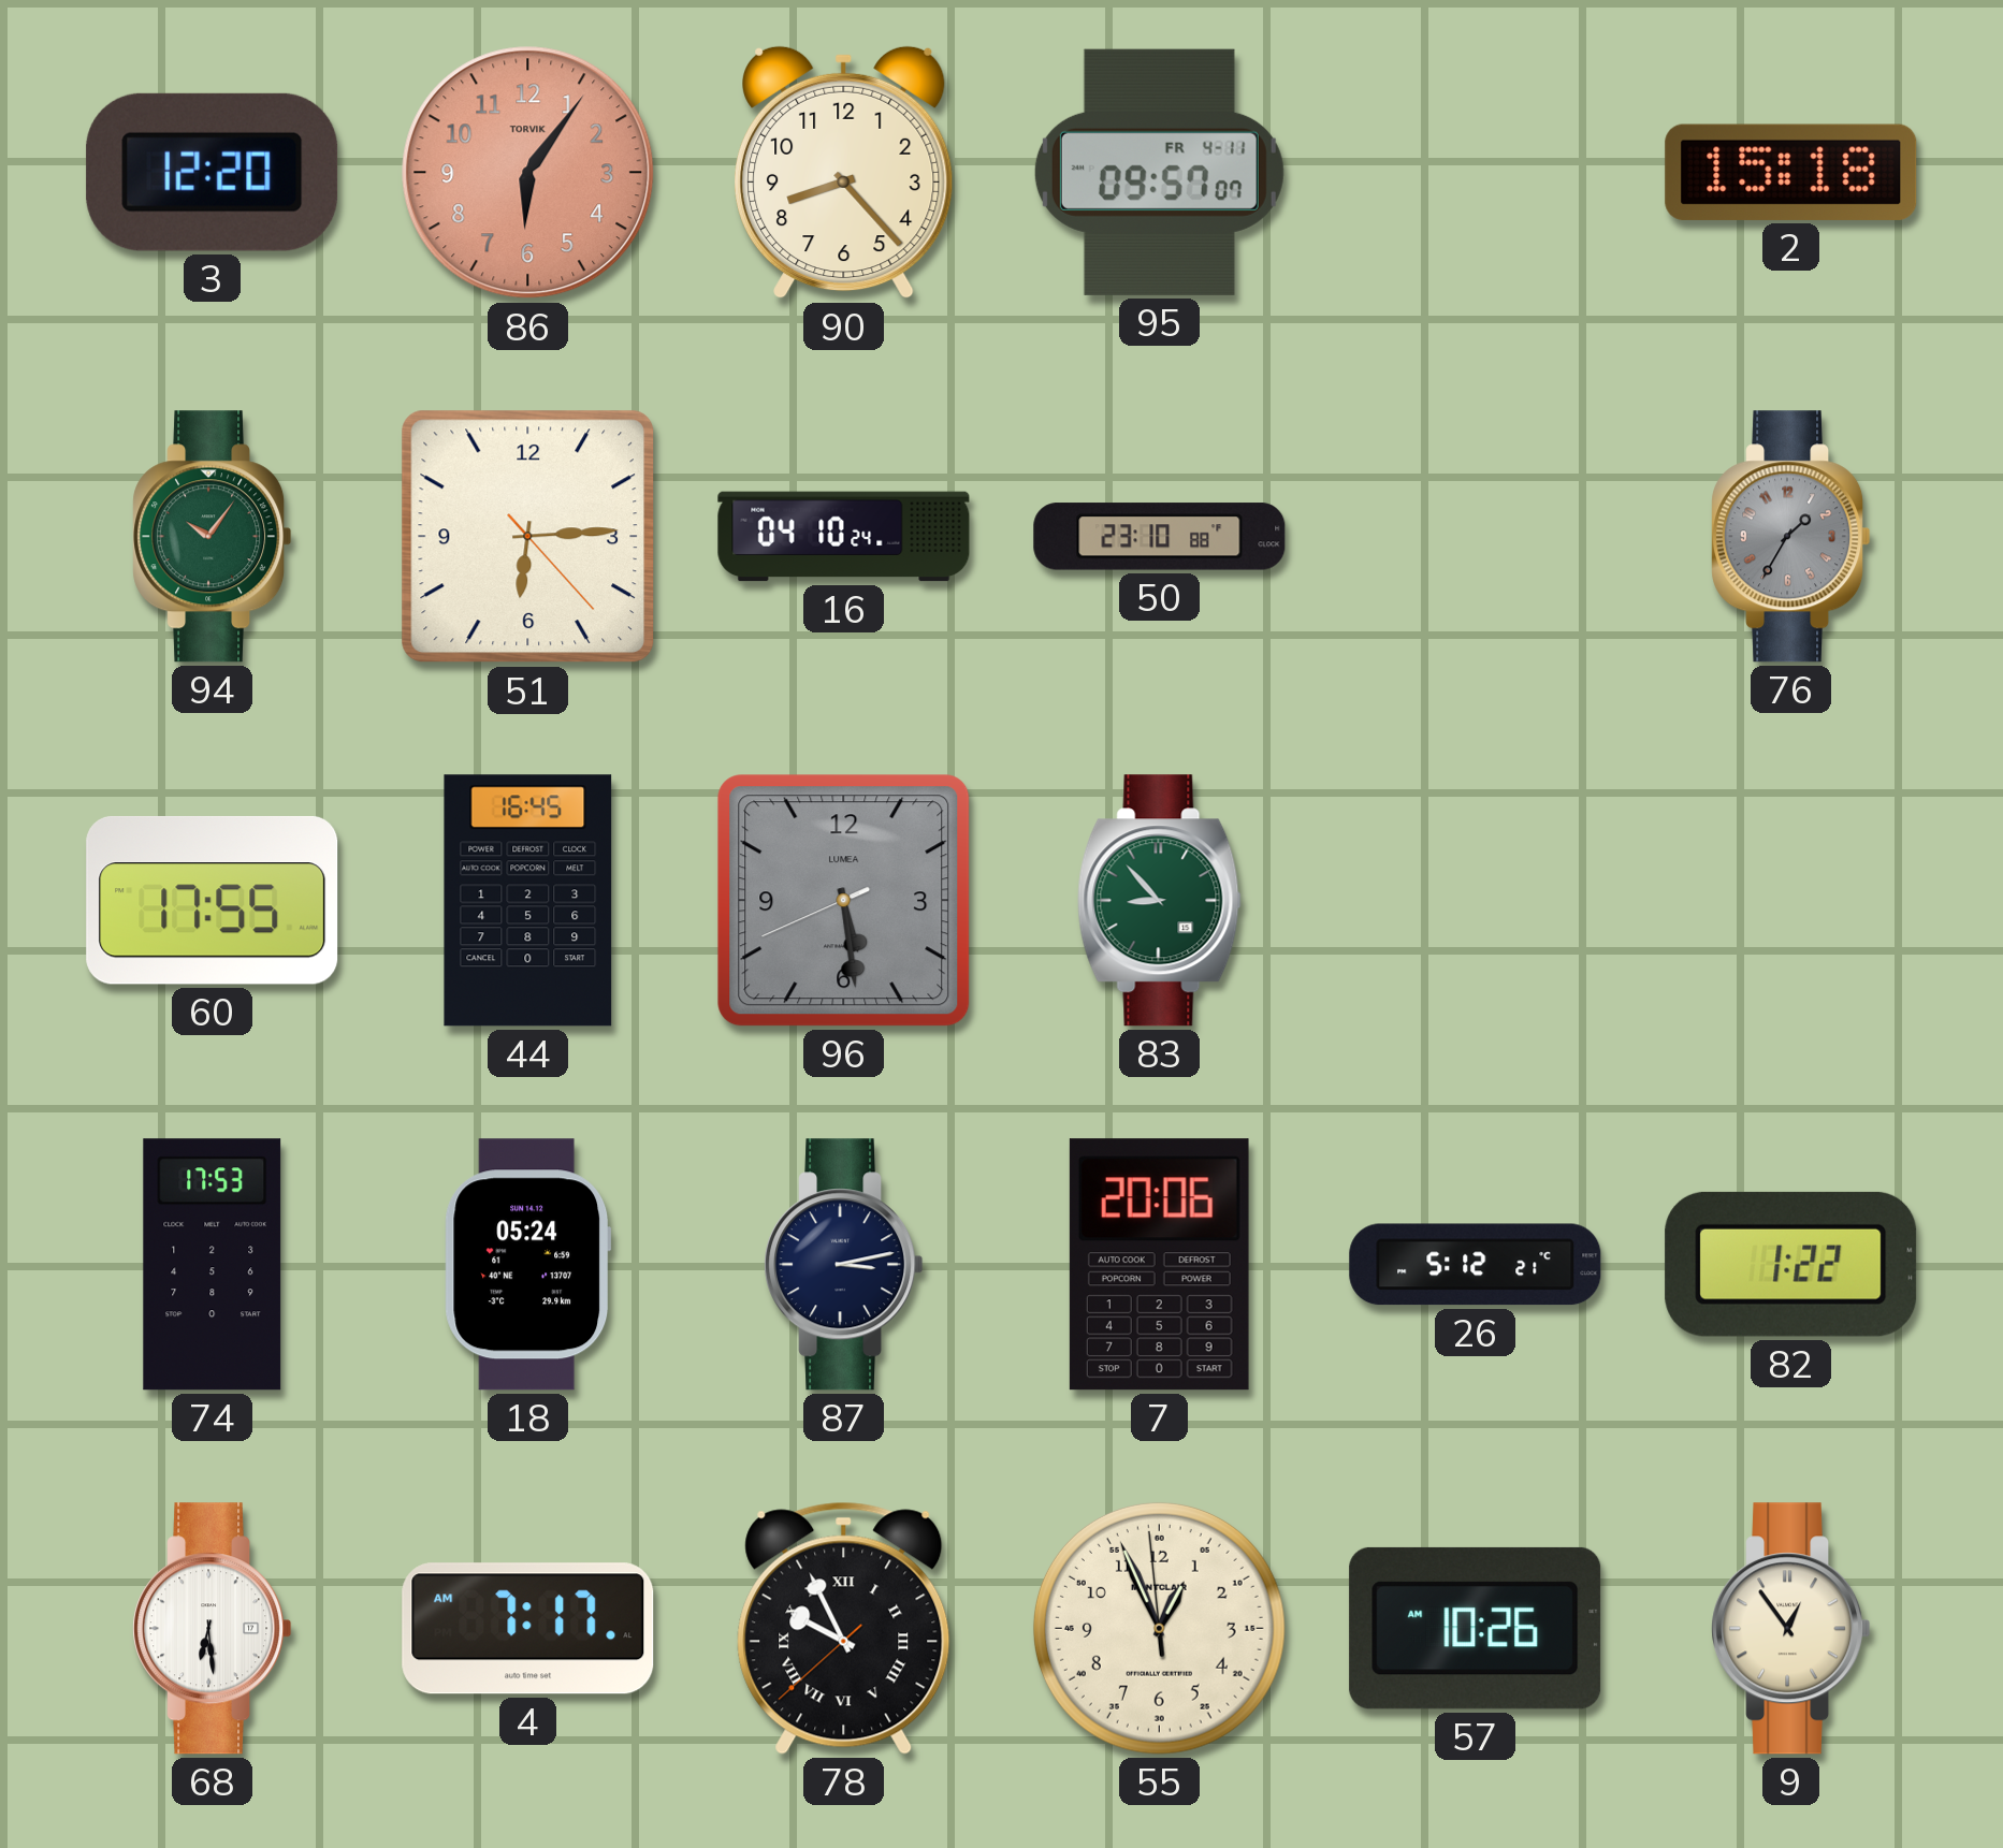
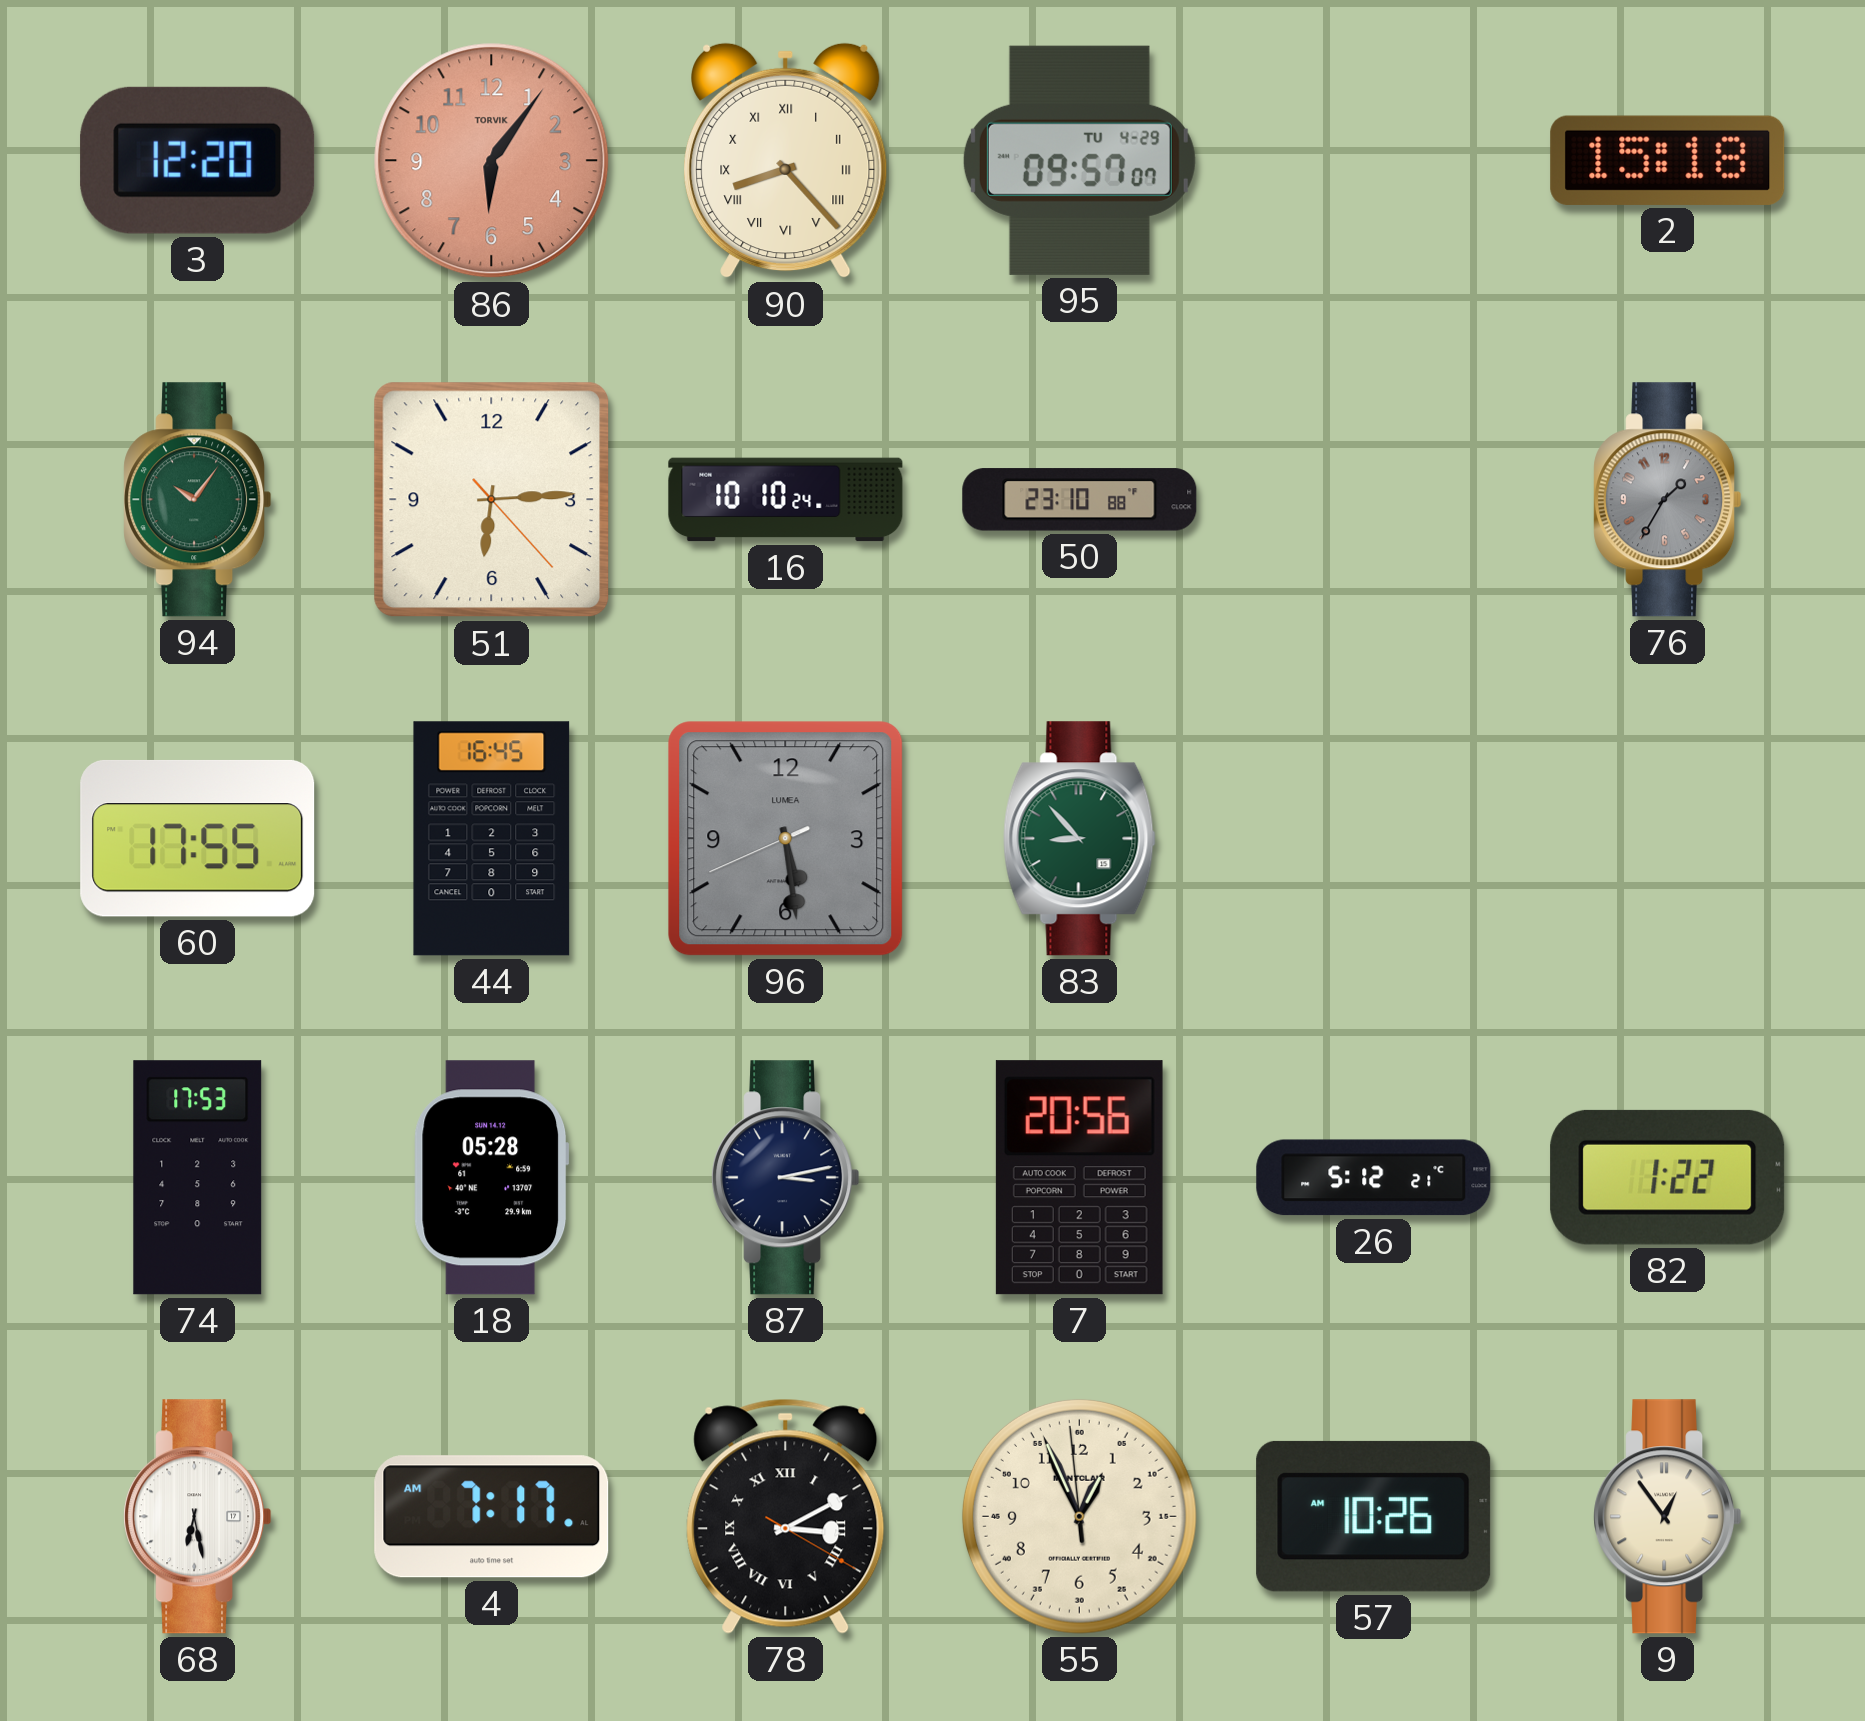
90 numerals: Arabic -> Roman
95 date: FR 4-11 -> TU 4-29
16: 04:10 -> 10:10
18: 05:24 -> 05:28
7: 20:06 -> 20:56
68: 6:29 -> 6:28
78: 9:55 -> 3:10
